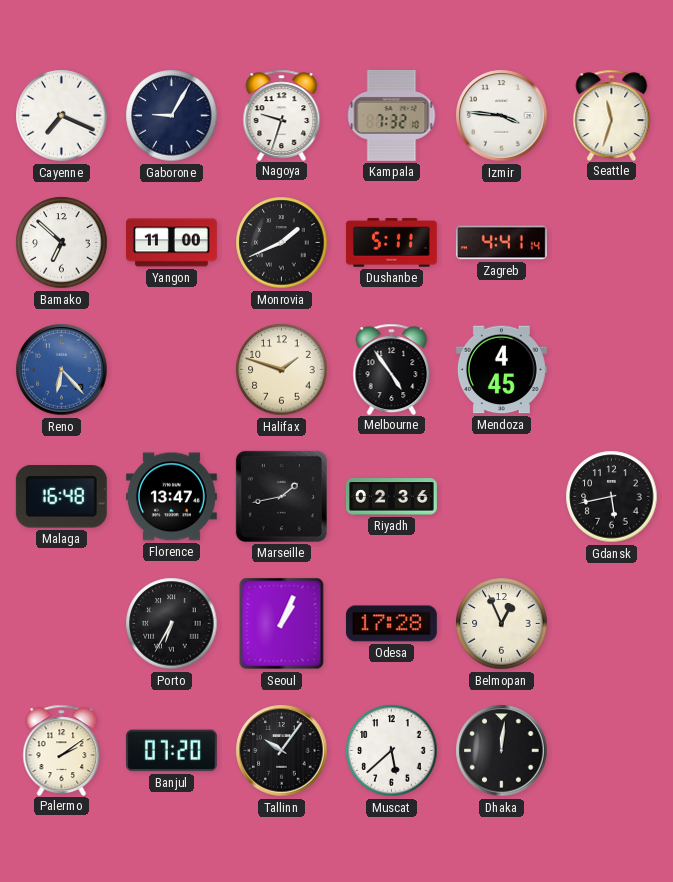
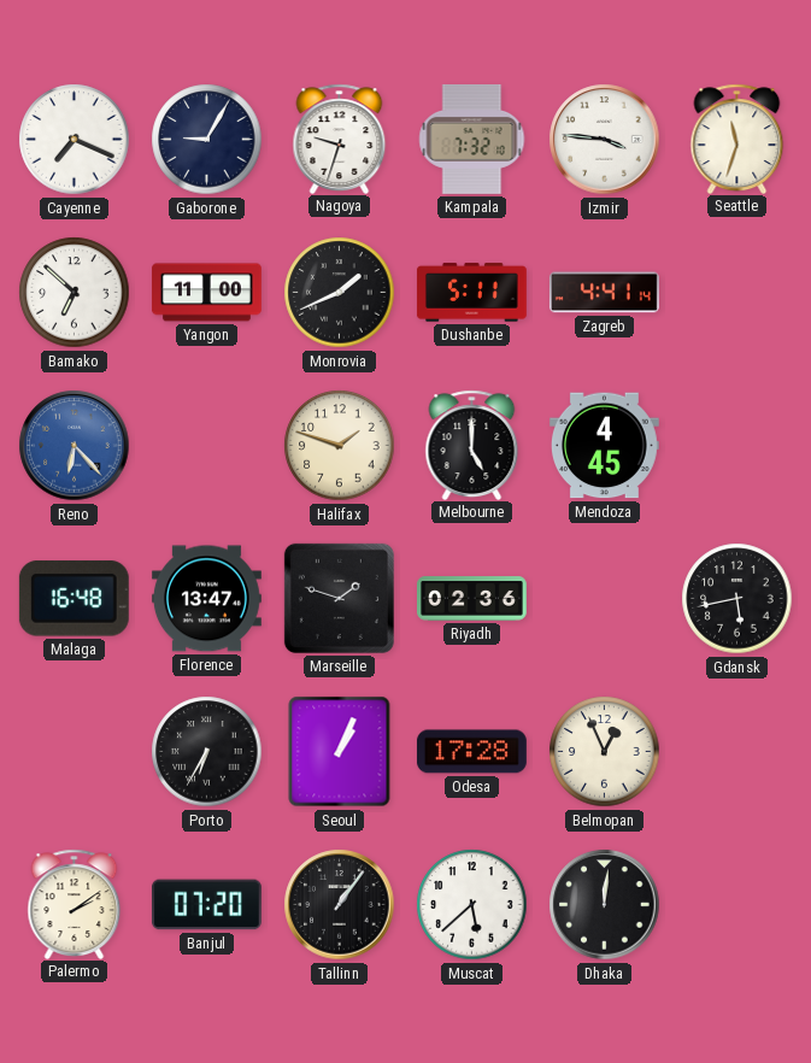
Melbourne: 4:54 -> 5:00
Marseille: 1:43 -> 1:48
Tallinn: 10:06 -> 1:06
